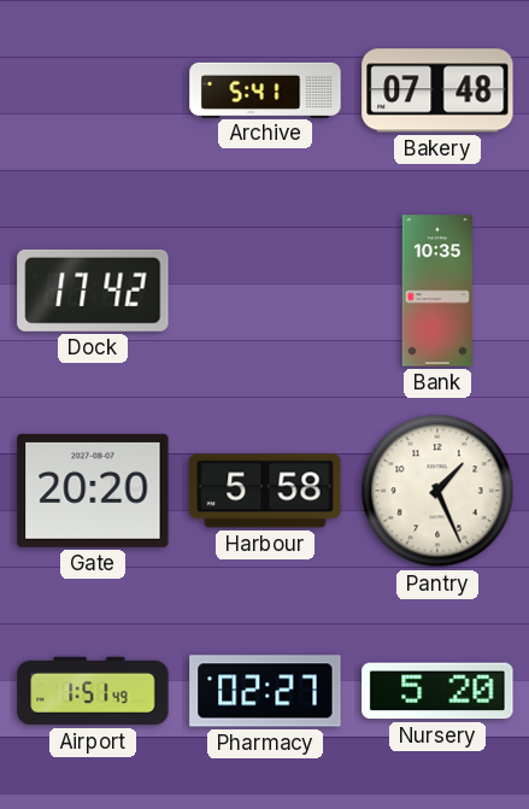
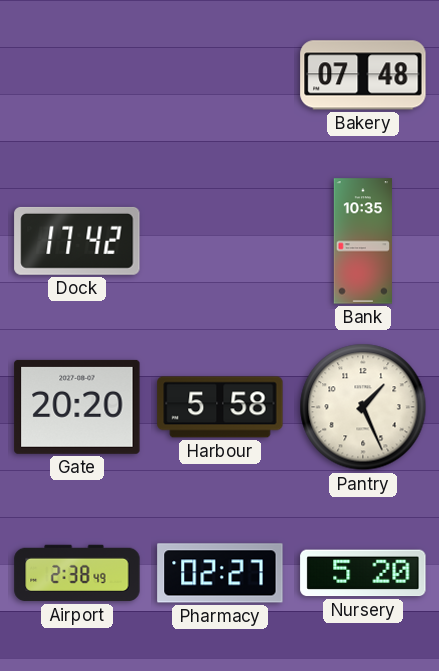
Archive: 5:41 -> none
Airport: 1:51 -> 2:38
